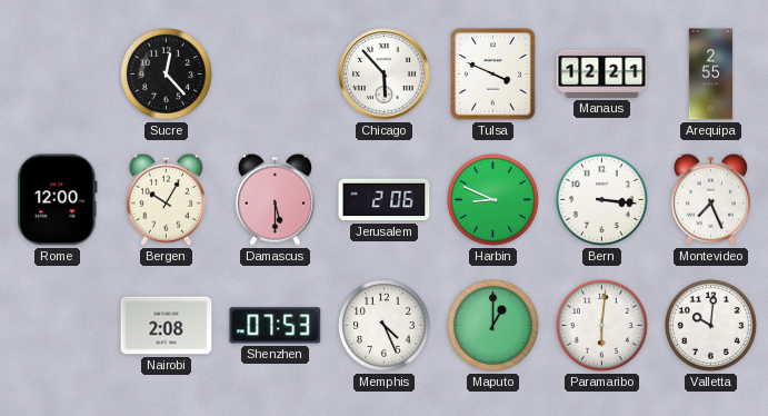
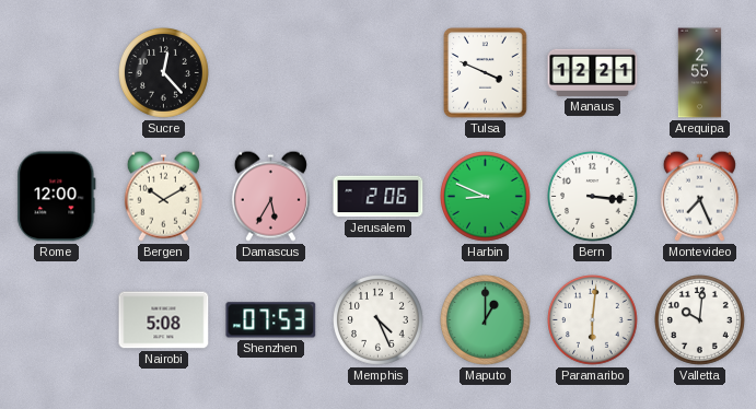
Chicago: 5:53 -> none
Bergen: 10:05 -> 10:10
Damascus: 5:30 -> 5:35
Nairobi: 2:08 -> 5:08
